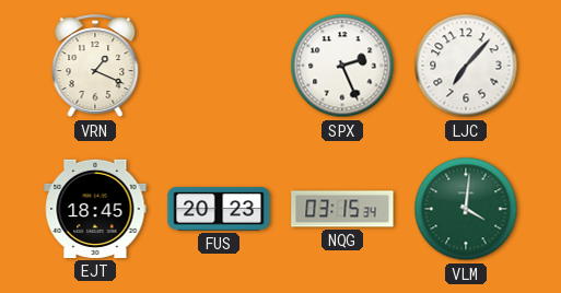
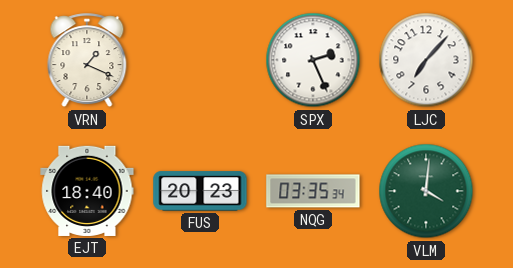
EJT: 18:45 -> 18:40
NQG: 03:15 -> 03:35
